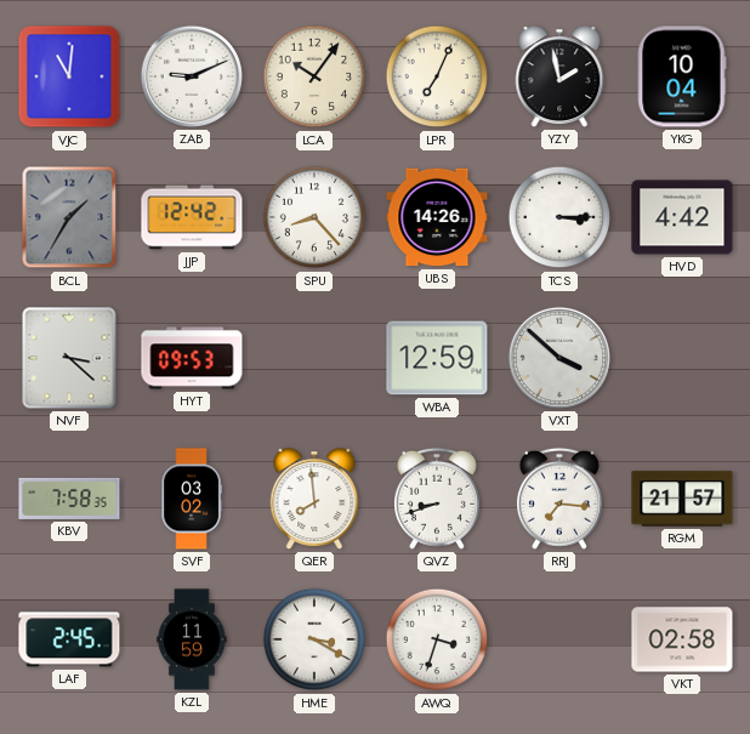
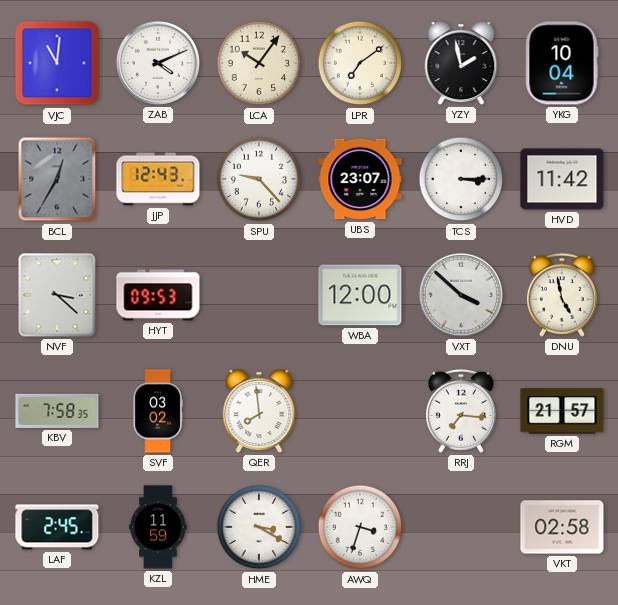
ZAB: 9:11 -> 4:11
LPR: 7:04 -> 7:09
BCL: 1:35 -> 12:35
JJP: 12:42 -> 12:43
SPU: 8:23 -> 9:23
UBS: 14:26 -> 23:07
HVD: 4:42 -> 11:42
WBA: 12:59 -> 12:00
DNU: none -> 4:58
QVZ: 8:42 -> none
